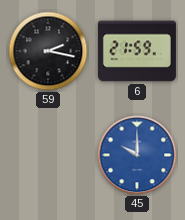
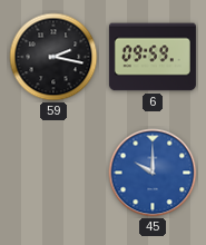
6: 21:59 -> 09:59
